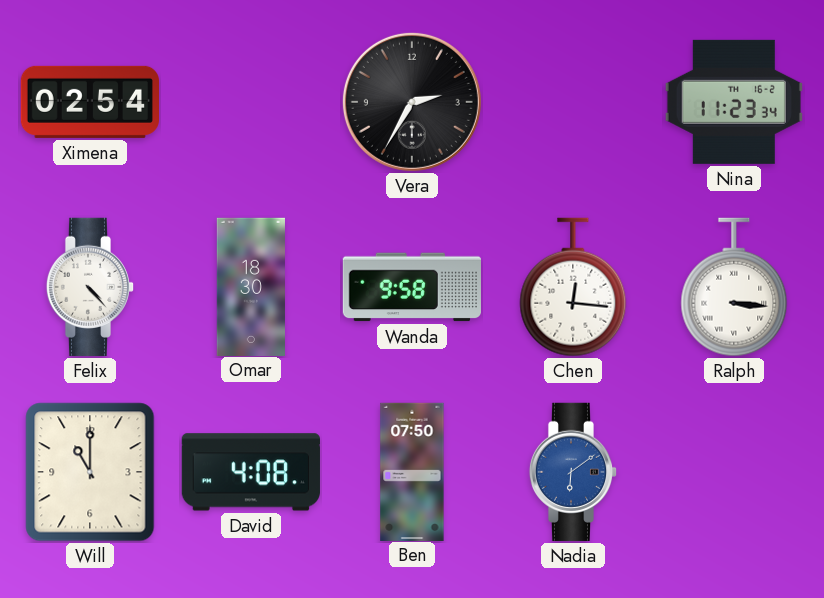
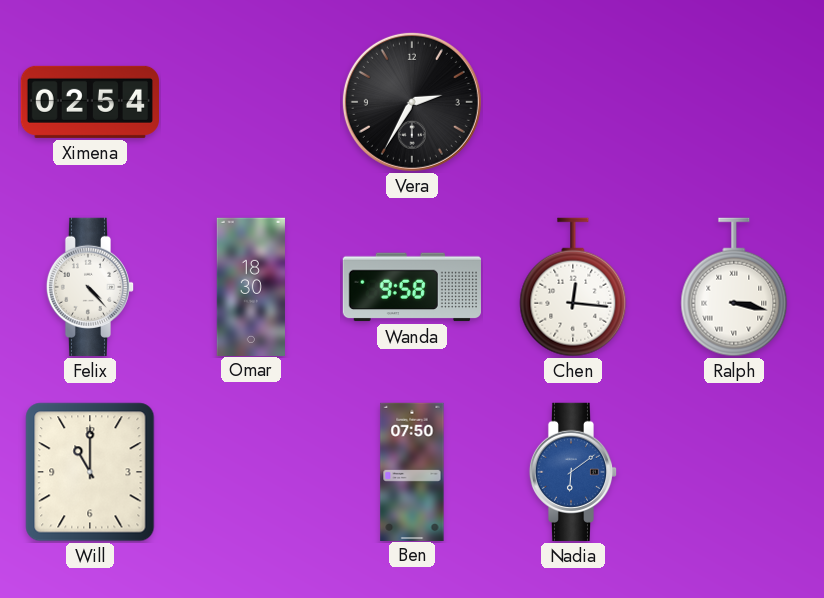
Nina: 11:23 -> none
Ralph: 3:16 -> 3:17
David: 4:08 -> none
